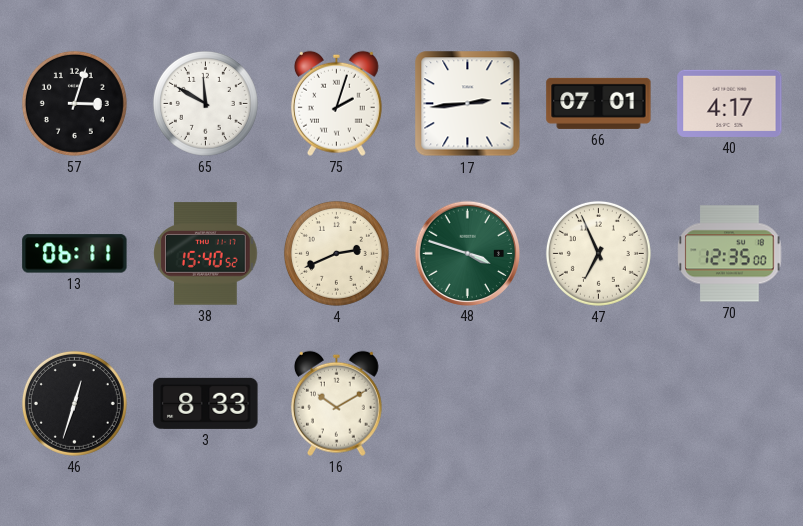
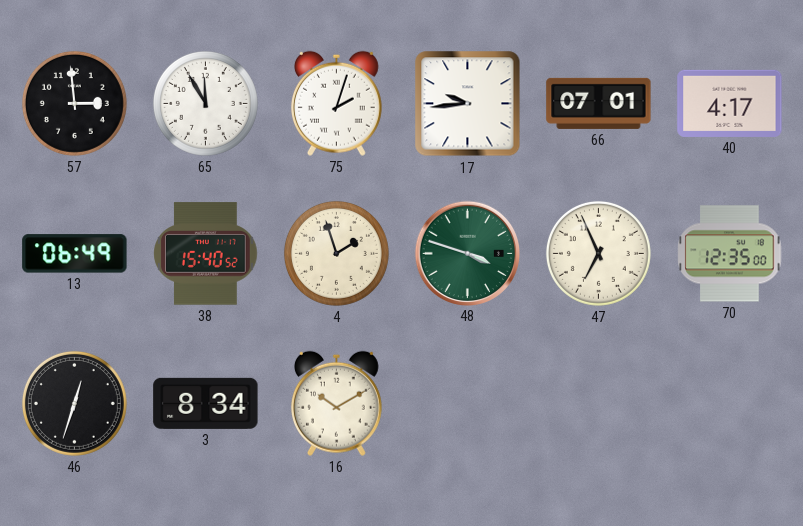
57: 3:03 -> 2:59
65: 11:50 -> 11:55
17: 2:44 -> 9:44
13: 06:11 -> 06:49
4: 2:41 -> 1:57
3: 8:33 -> 8:34
